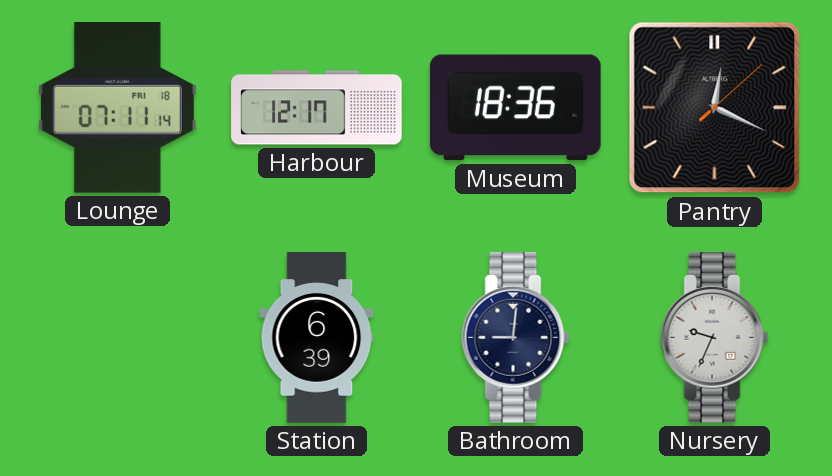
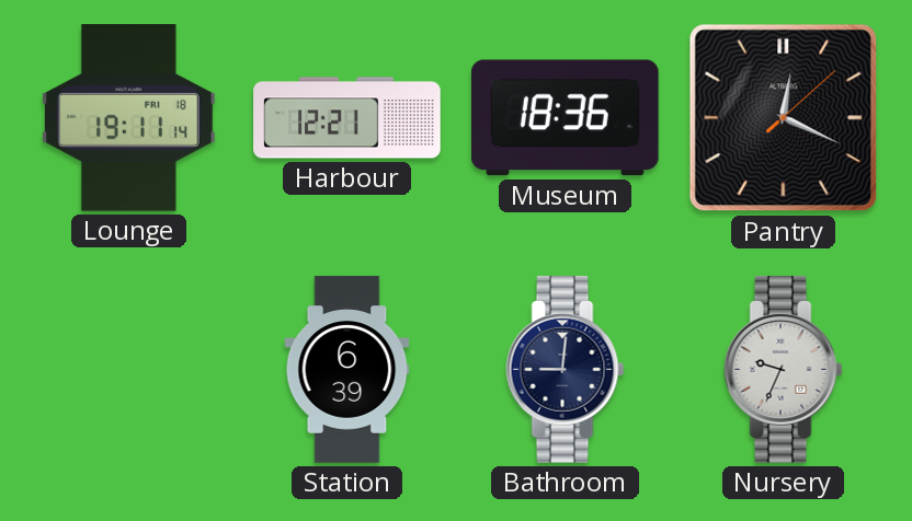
Lounge: 07:11 -> 19:11
Harbour: 12:17 -> 12:21
